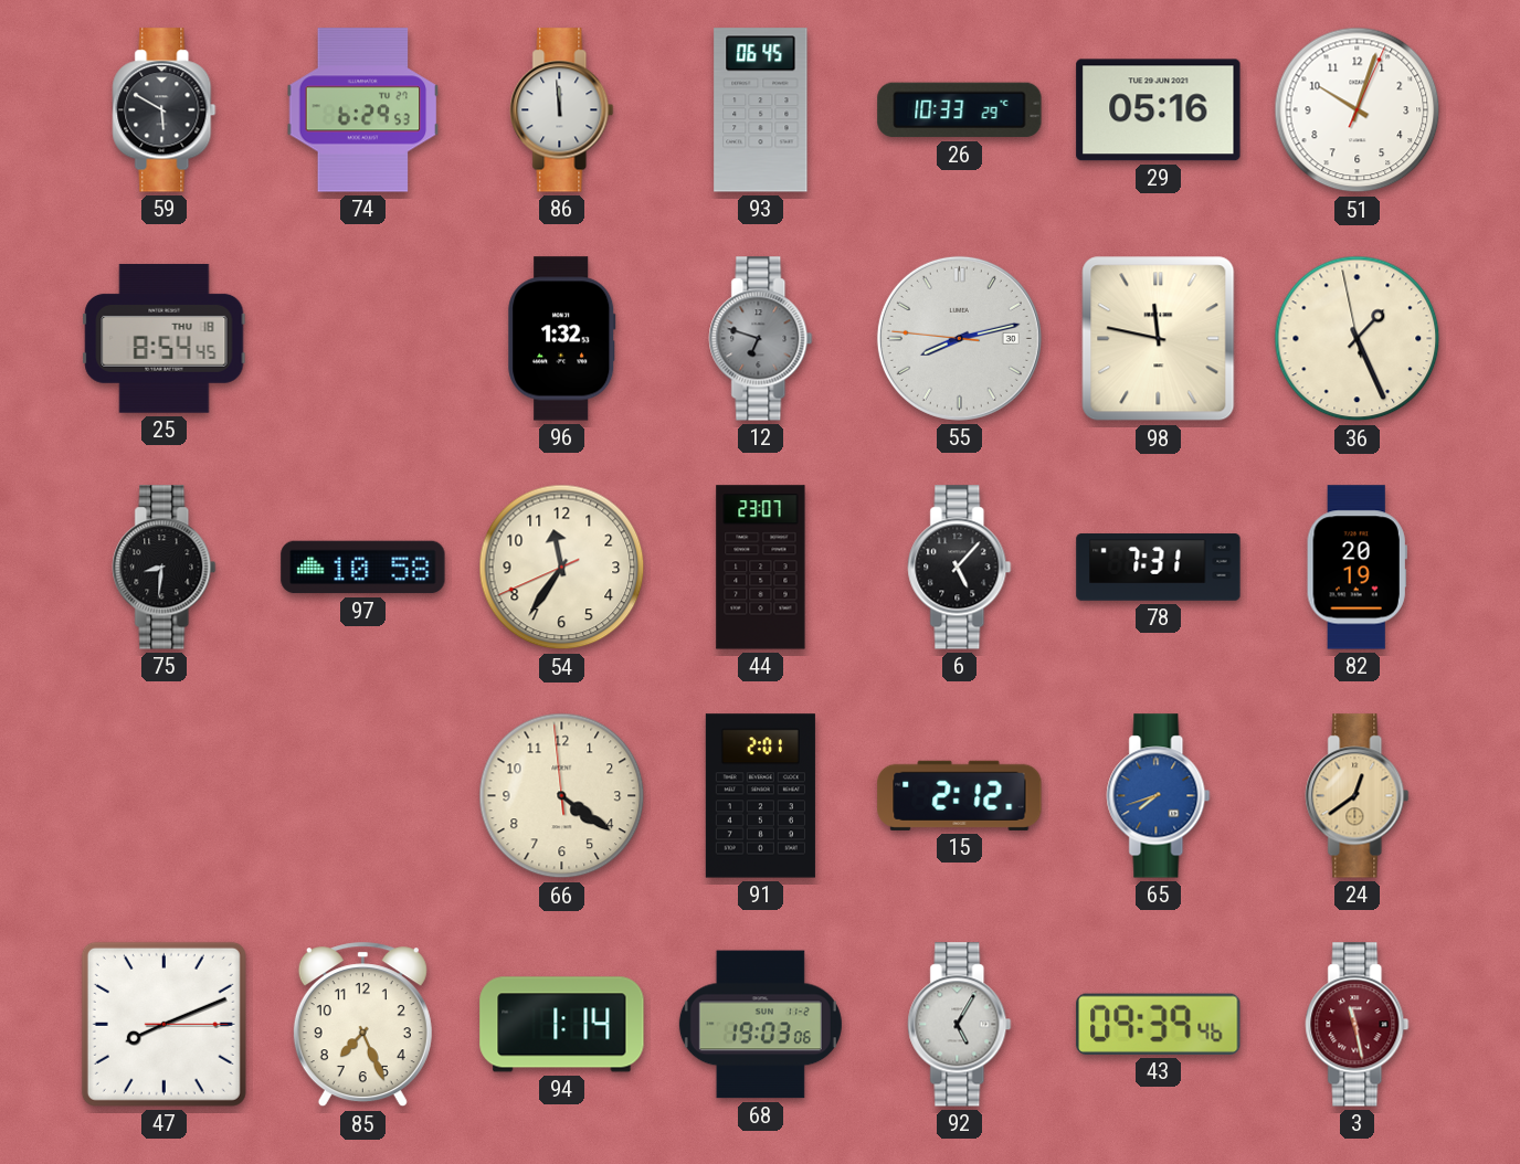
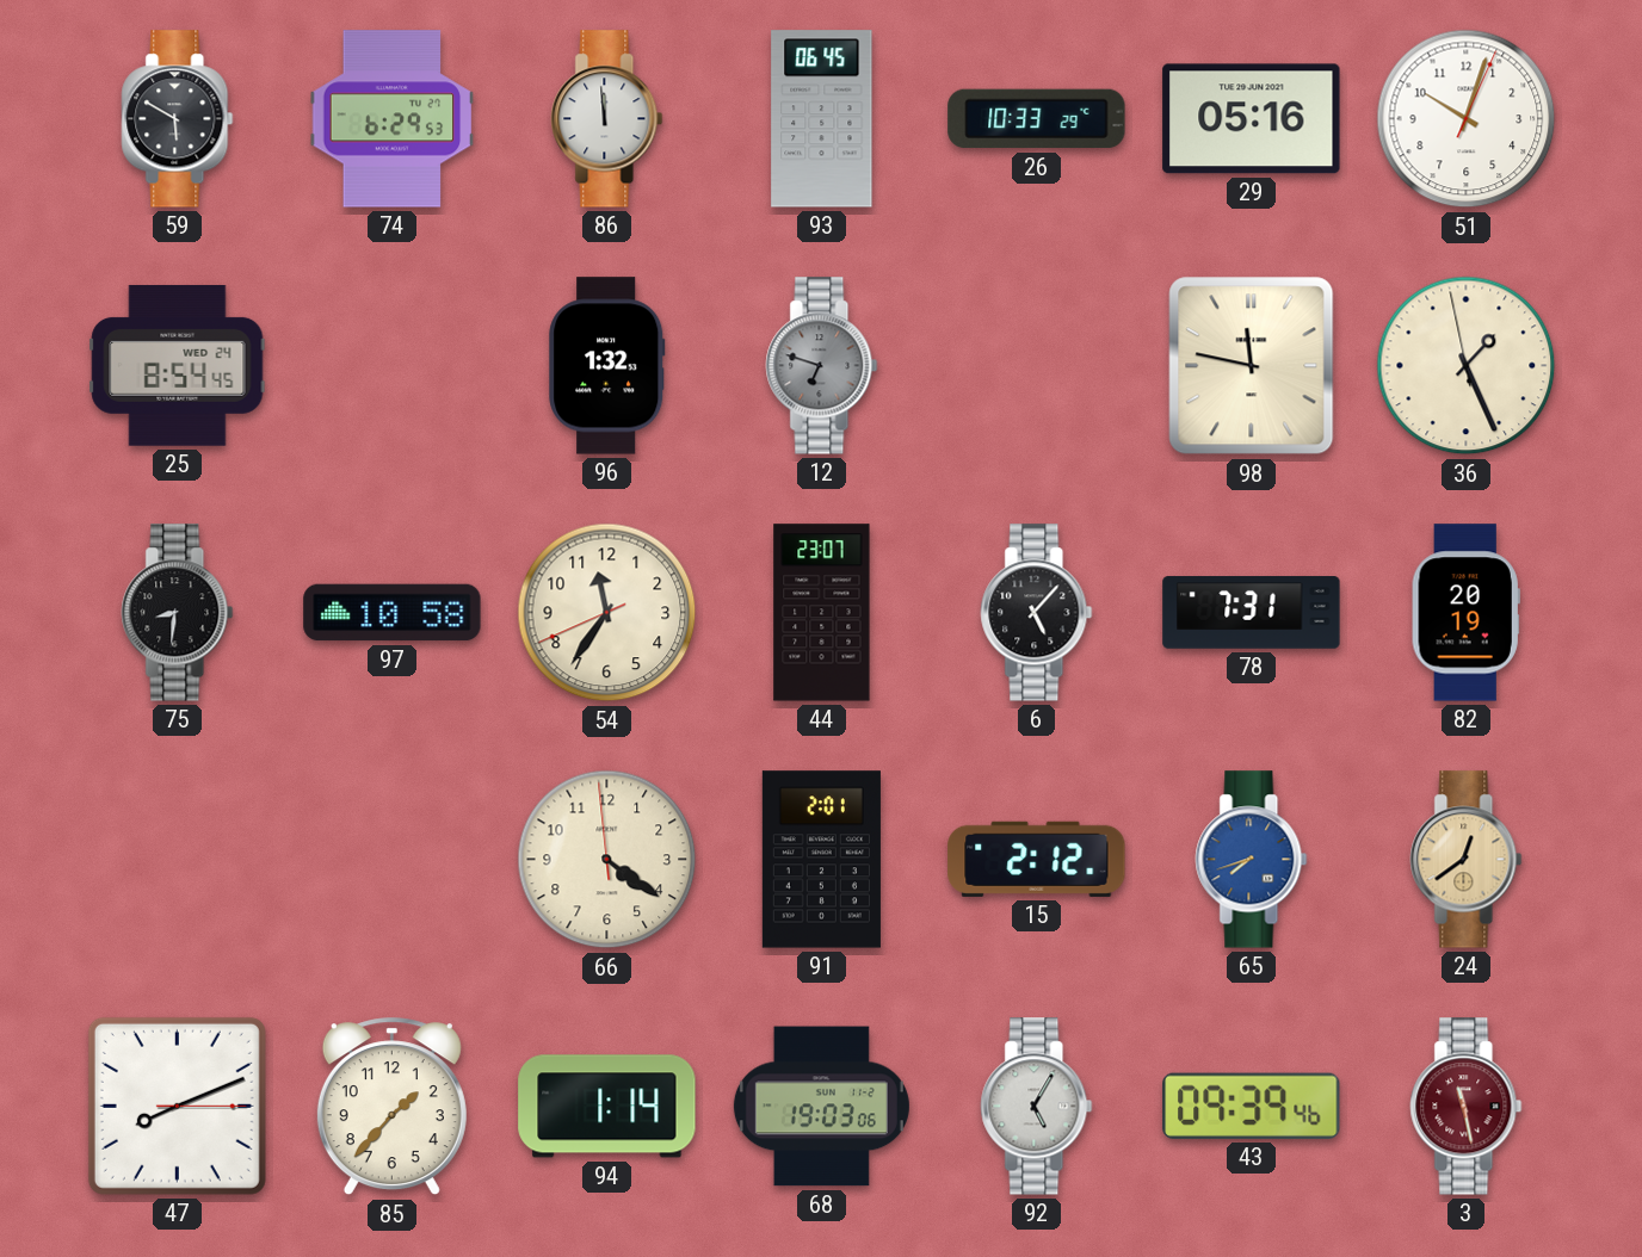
25 date: THU 18 -> WED 24
55: 8:12 -> none
85: 7:26 -> 1:37
